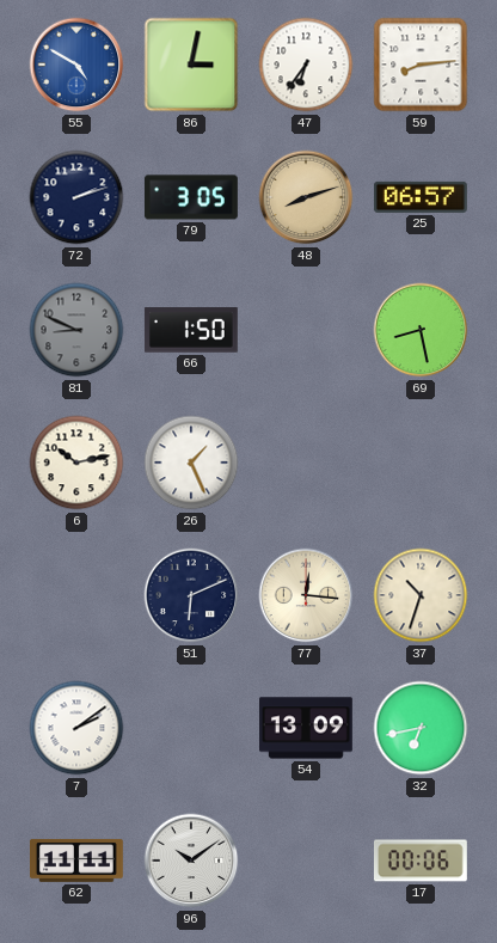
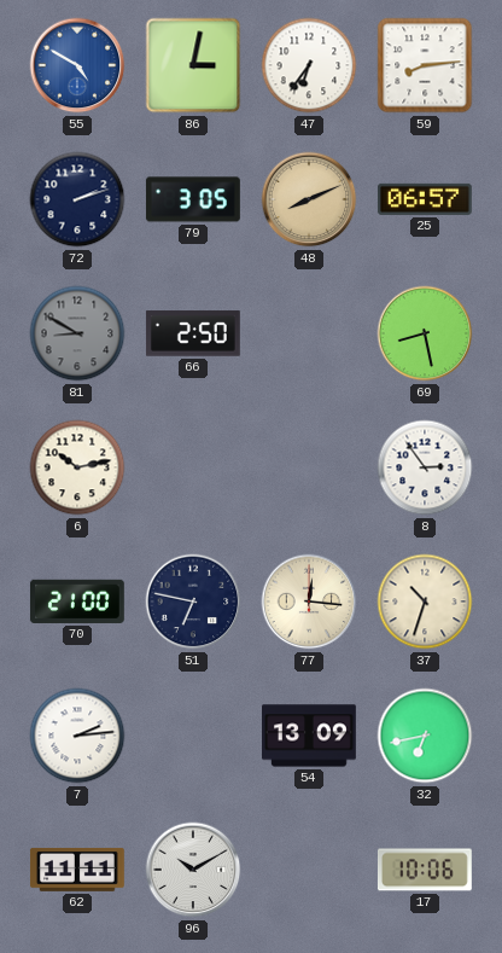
48: 8:12 -> 8:11
81: 8:49 -> 8:50
66: 1:50 -> 2:50
26: 1:26 -> none
8: none -> 2:54
70: none -> 21:00
51: 6:11 -> 6:47
7: 2:09 -> 2:14
96: 10:09 -> 10:10
17: 00:06 -> 10:06
